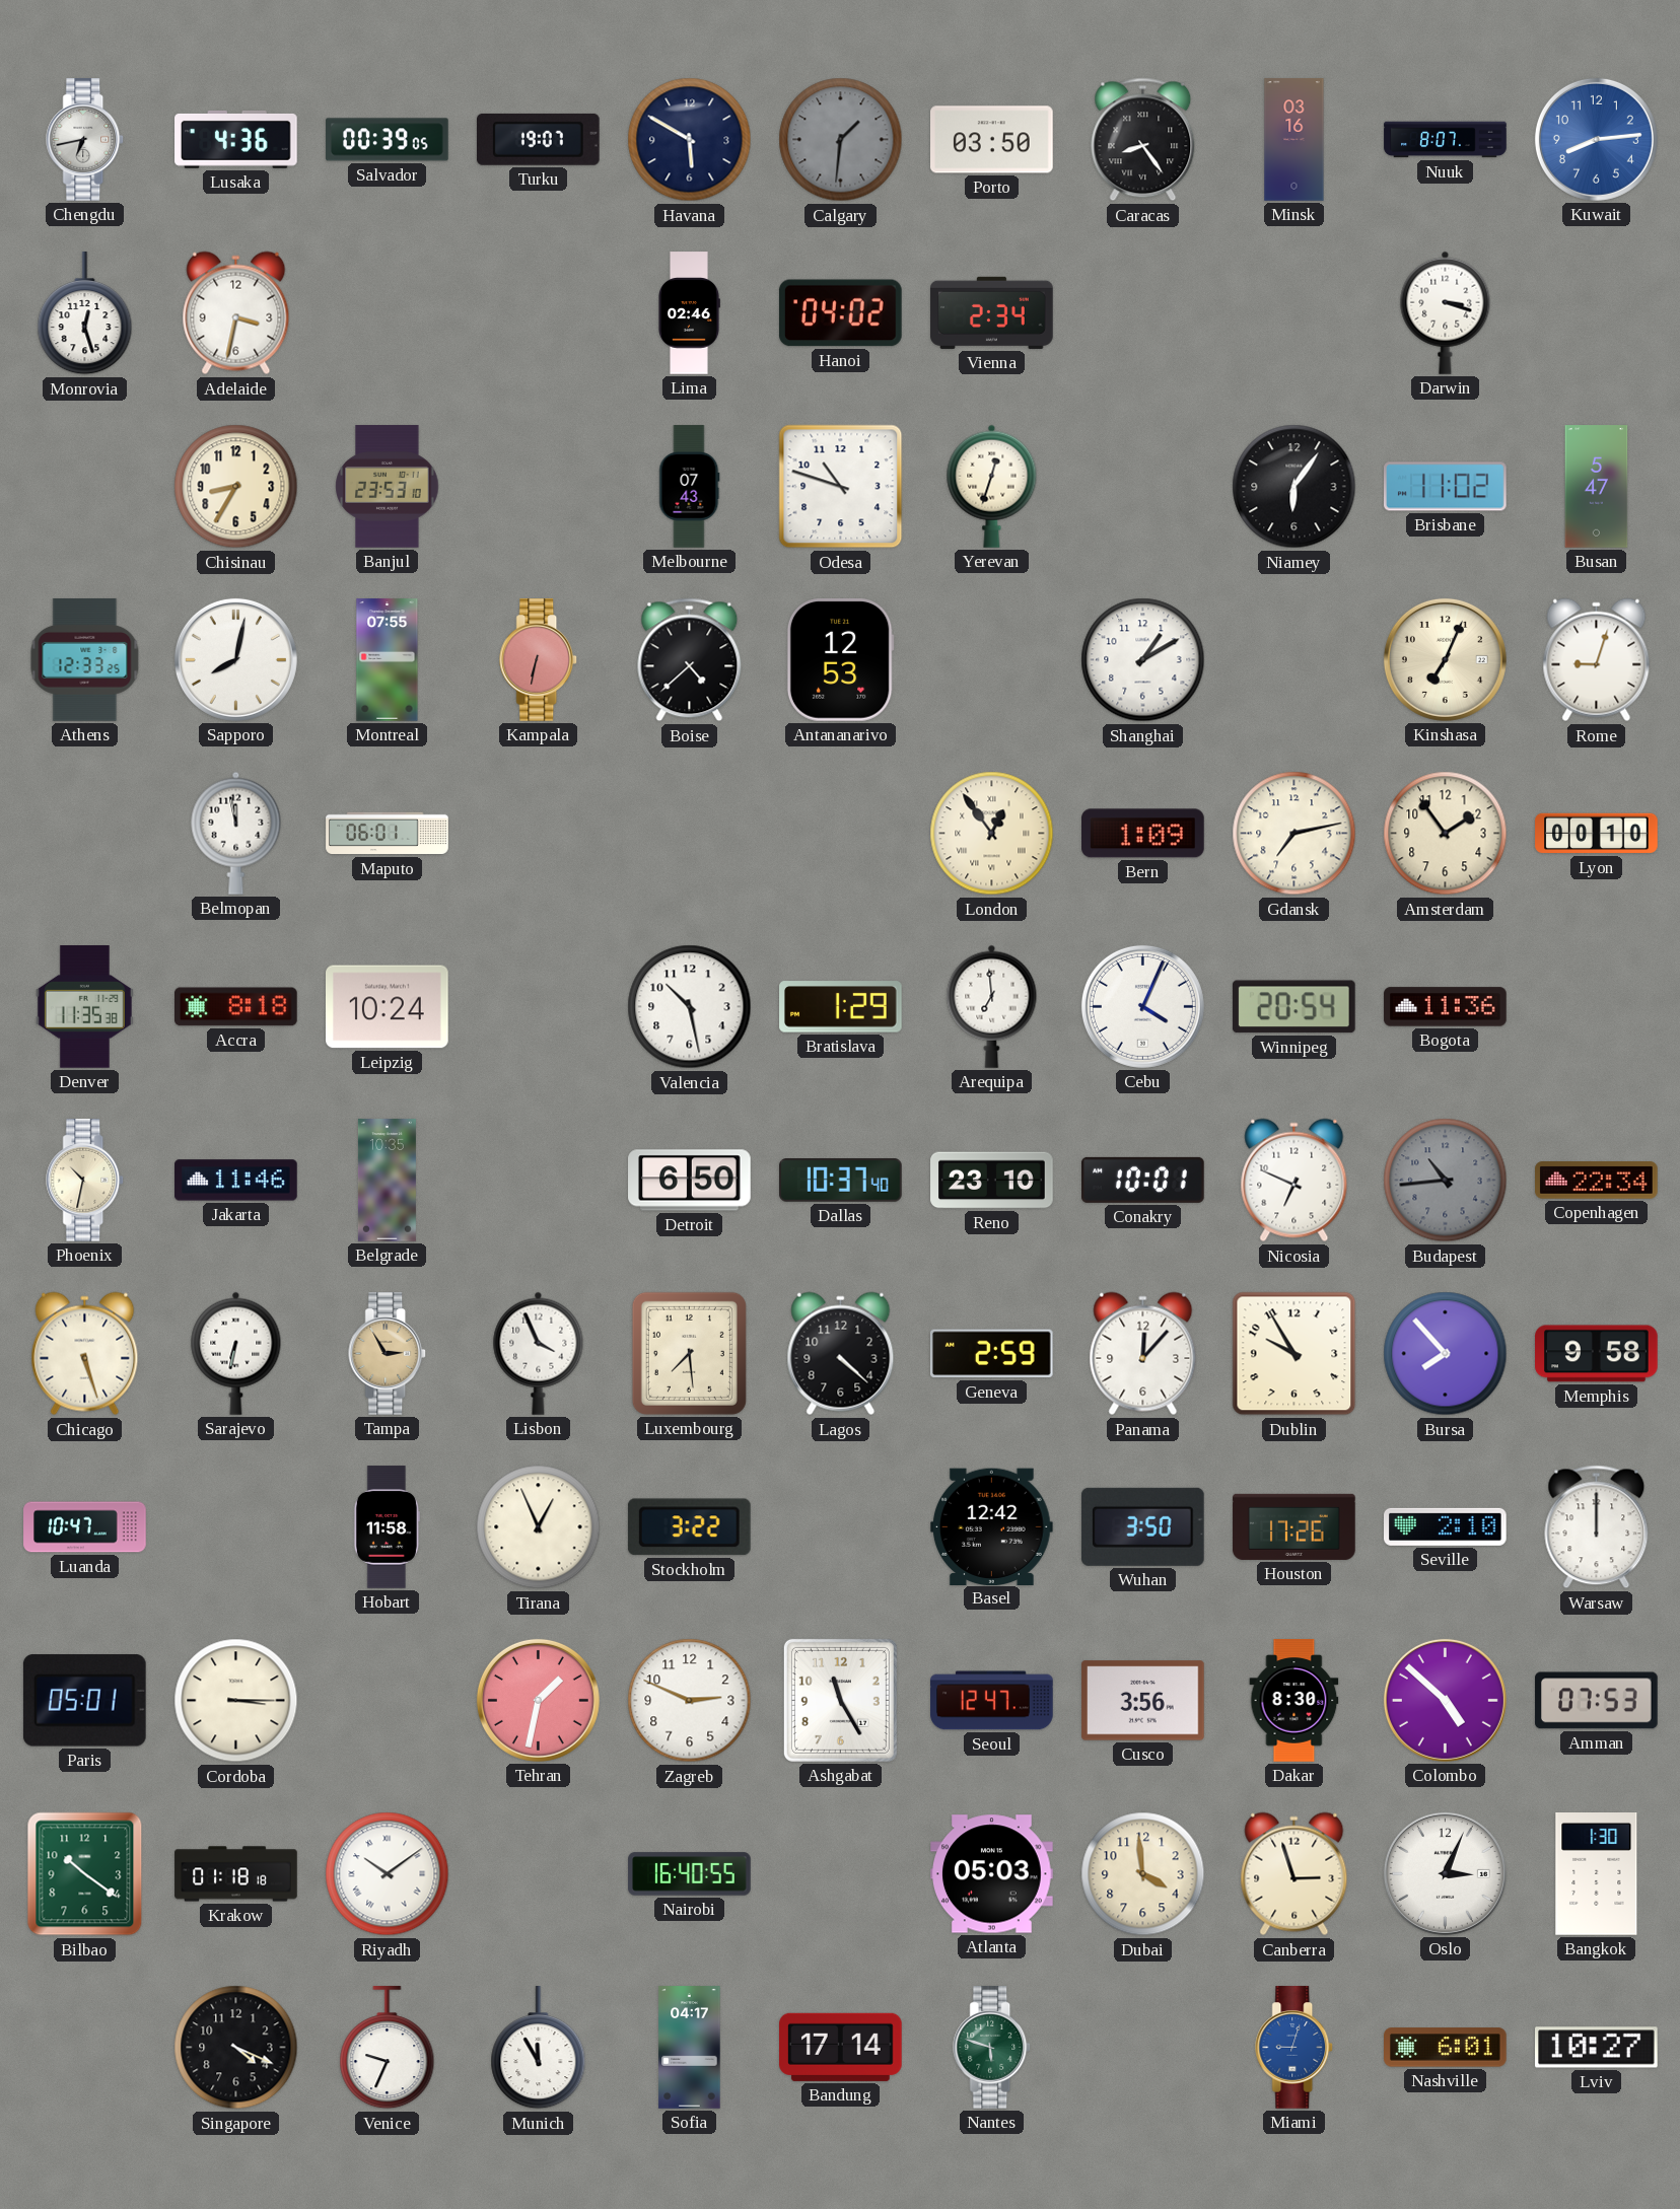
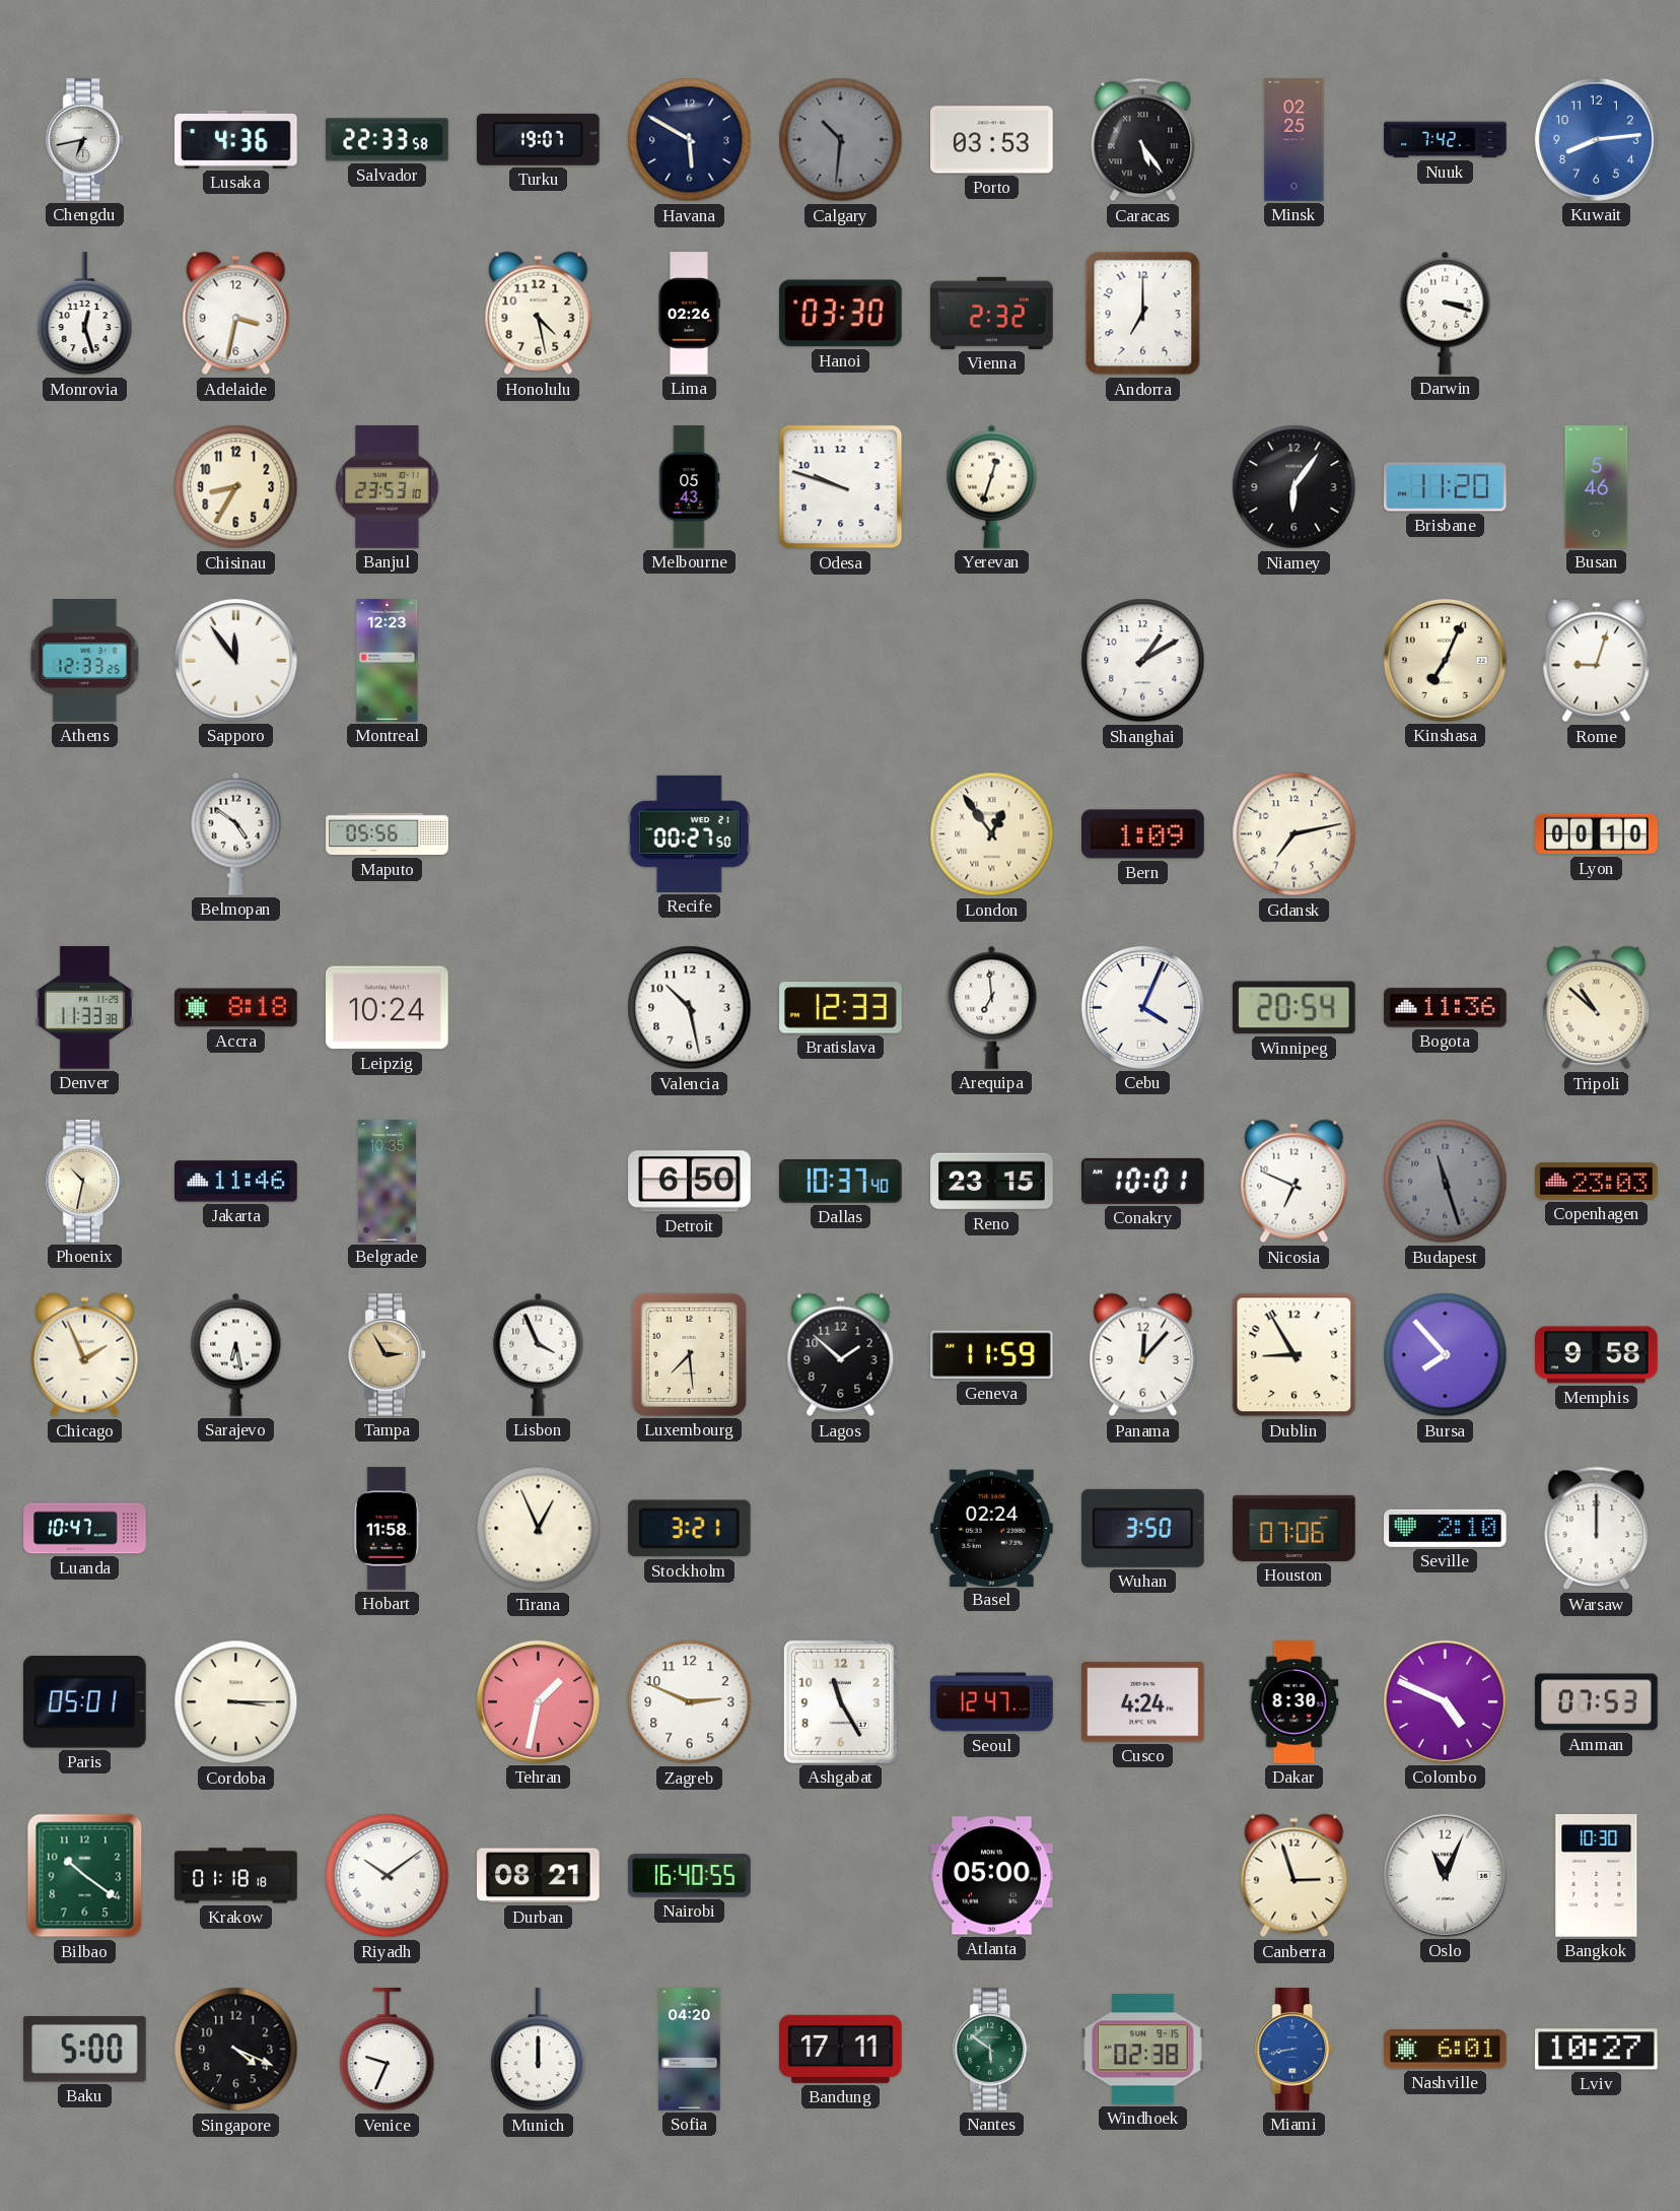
Salvador: 00:39 -> 22:33
Calgary: 1:31 -> 10:31
Porto: 03:50 -> 03:53
Caracas: 8:24 -> 5:24
Minsk: 03:16 -> 02:25
Nuuk: 8:07 -> 7:42
Honolulu: none -> 4:28
Lima: 02:46 -> 02:26
Hanoi: 04:02 -> 03:30
Vienna: 2:34 -> 2:32
Andorra: none -> 7:00
Melbourne: 07:43 -> 05:43
Odesa: 10:48 -> 9:48
Brisbane: 11:02 -> 11:20
Busan: 5:47 -> 5:46
Sapporo: 8:02 -> 11:54
Montreal: 07:55 -> 12:23
Kampala: 6:32 -> none
Boise: 4:38 -> none
Antananarivo: 12:53 -> none
Belmopan: 11:58 -> 4:51
Maputo: 06:01 -> 05:56
Recife: none -> 00:27
Amsterdam: 1:54 -> none
Denver: 11:35 -> 11:33
Bratislava: 1:29 -> 12:33
Tripoli: none -> 10:52
Reno: 23:10 -> 23:15
Budapest: 10:44 -> 11:27
Copenhagen: 22:34 -> 23:03
Chicago: 5:27 -> 1:56
Sarajevo: 6:32 -> 6:28
Lagos: 4:22 -> 1:52
Geneva: 2:59 -> 11:59
Dublin: 9:55 -> 8:55
Stockholm: 3:22 -> 3:21
Basel: 12:42 -> 02:24
Houston: 17:26 -> 07:06
Cusco: 3:56 -> 4:24
Colombo: 4:52 -> 4:49
Durban: none -> 08:21
Atlanta: 05:03 -> 05:00
Dubai: 3:59 -> none
Oslo: 3:04 -> 11:04
Bangkok: 1:30 -> 10:30
Baku: none -> 5:00
Munich: 11:55 -> 12:00
Sofia: 04:17 -> 04:20
Bandung: 17:14 -> 17:11
Nantes: 5:48 -> 5:51
Windhoek: none -> 02:38
Miami: 9:03 -> 8:43
